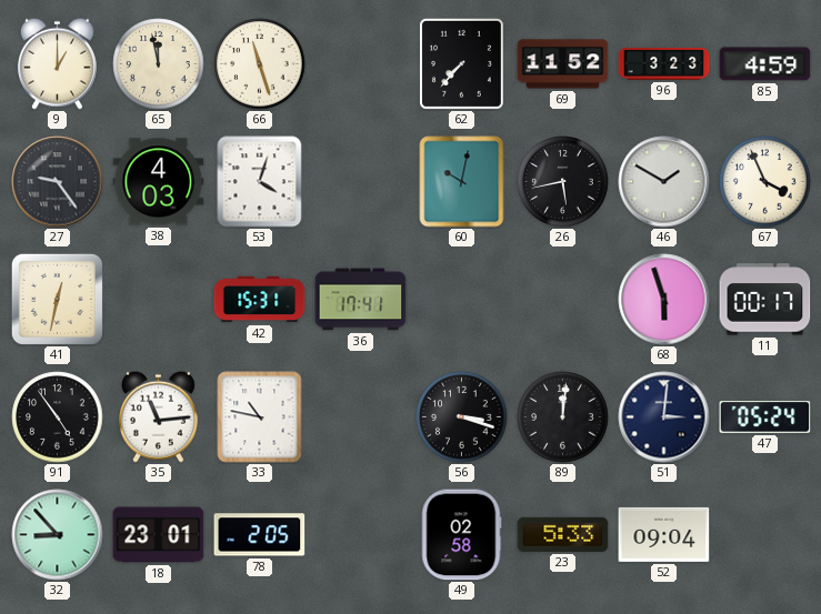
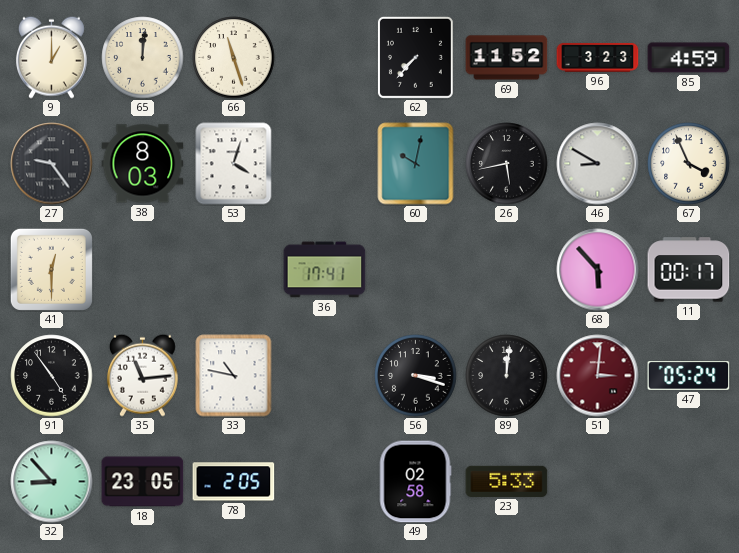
65: 11:58 -> 12:01
38: 4:03 -> 8:03
46: 1:50 -> 8:50
41: 12:32 -> 12:30
42: 15:31 -> none
68: 5:57 -> 5:53
51 dial: navy -> burgundy
18: 23:01 -> 23:05
52: 09:04 -> none
